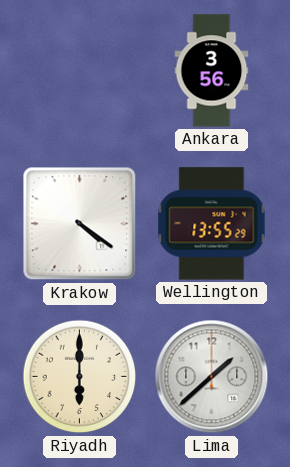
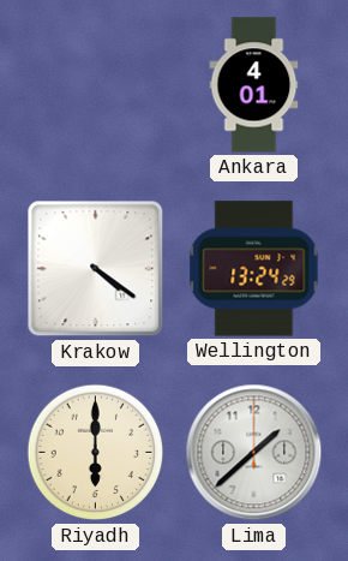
Ankara: 3:56 -> 4:01
Wellington: 13:55 -> 13:24
